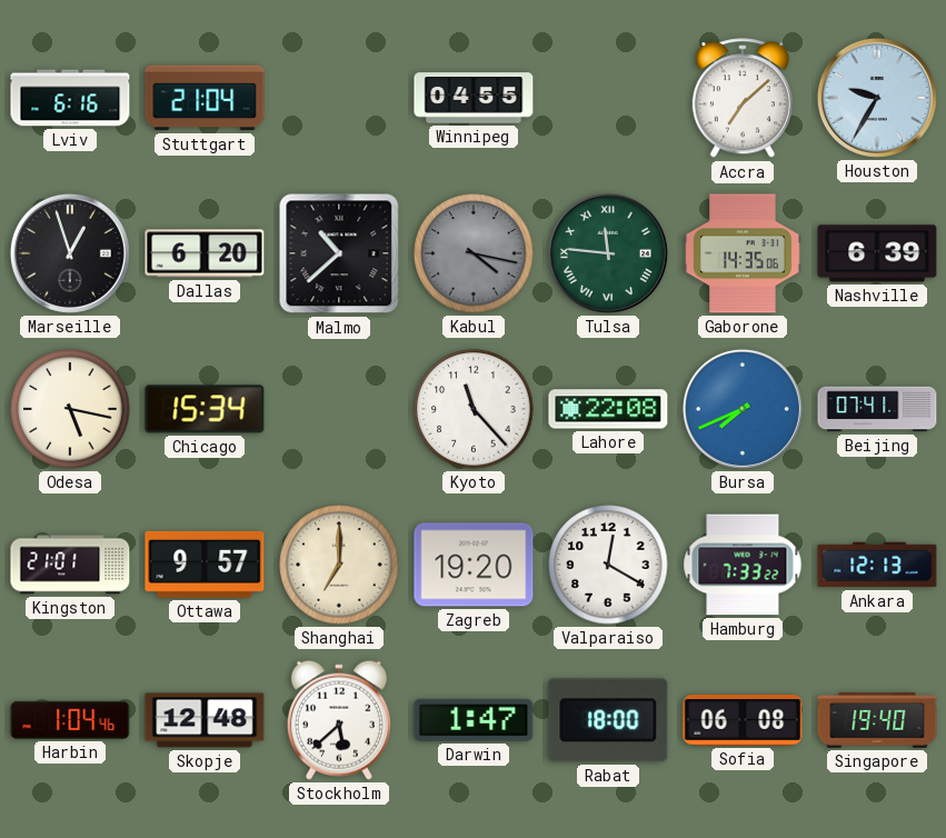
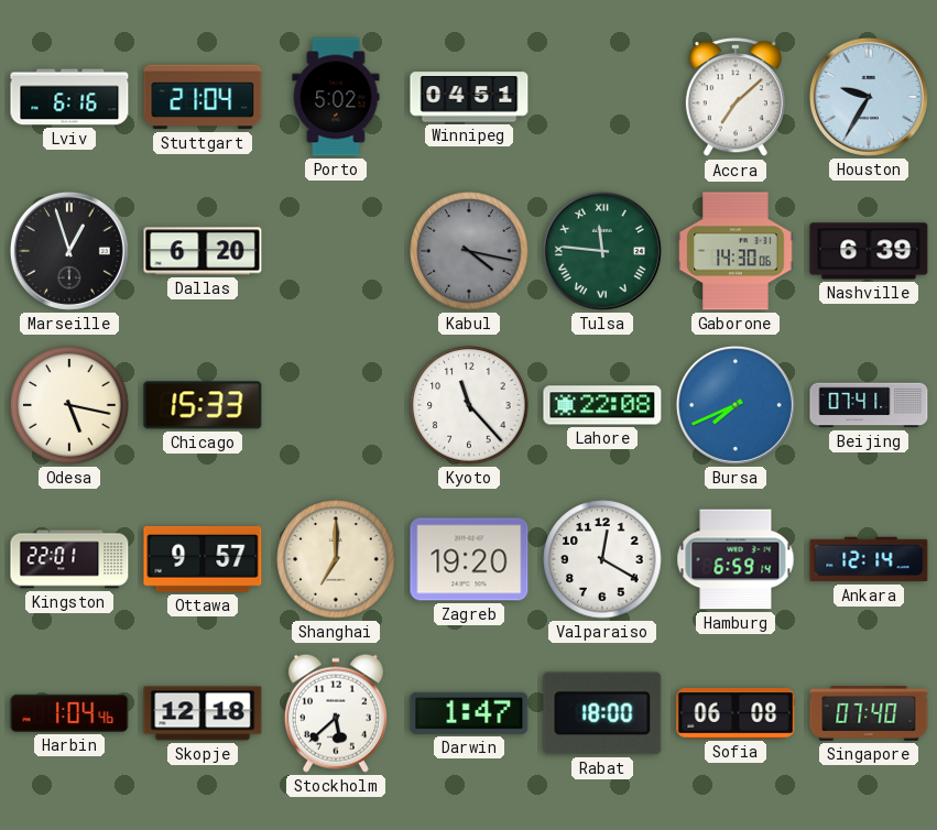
Porto: none -> 5:02
Winnipeg: 04:55 -> 04:51
Malmo: 10:38 -> none
Gaborone: 14:35 -> 14:30
Chicago: 15:34 -> 15:33
Kingston: 21:01 -> 22:01
Hamburg: 7:33 -> 6:59
Ankara: 12:13 -> 12:14
Skopje: 12:48 -> 12:18
Singapore: 19:40 -> 07:40
